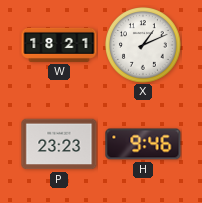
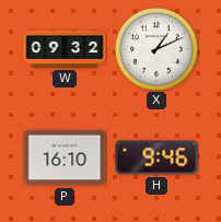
W: 18:21 -> 09:32
P: 23:23 -> 16:10
